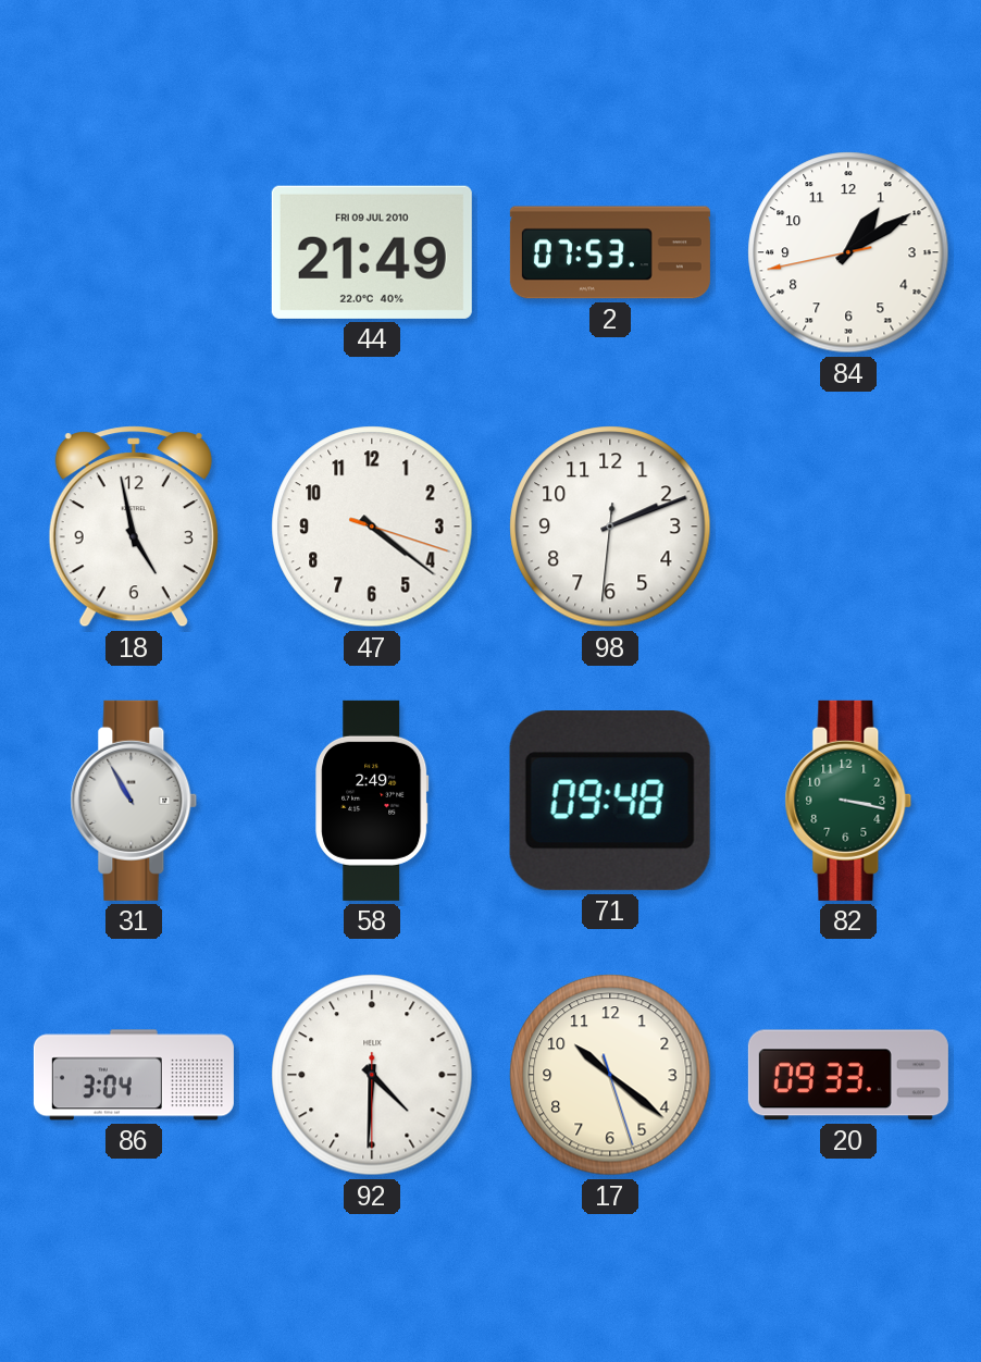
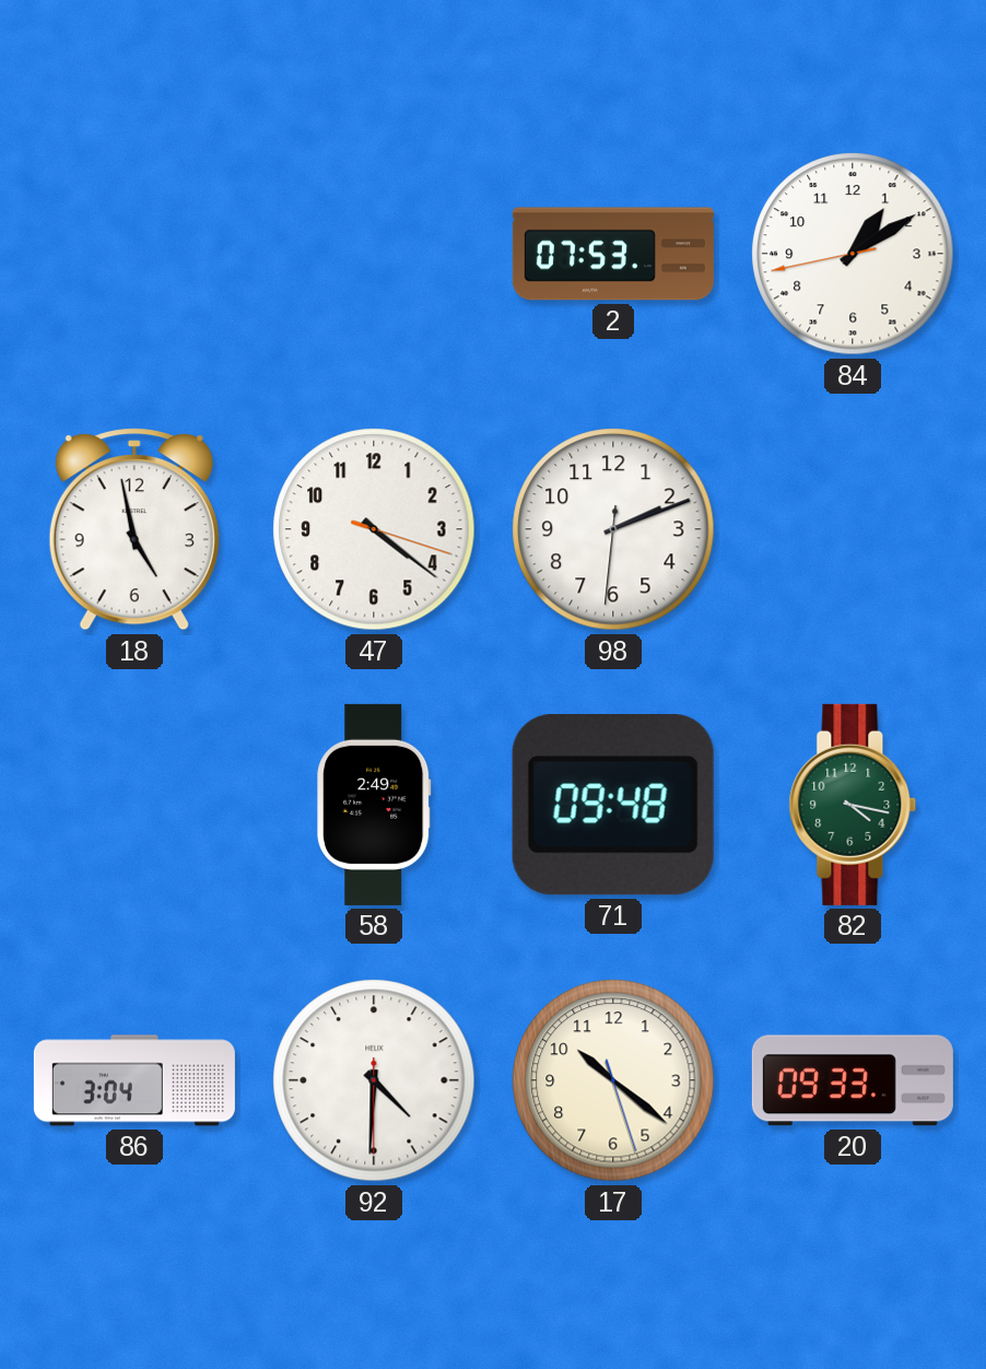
44: 21:49 -> none
31: 10:55 -> none
82: 3:17 -> 4:17
